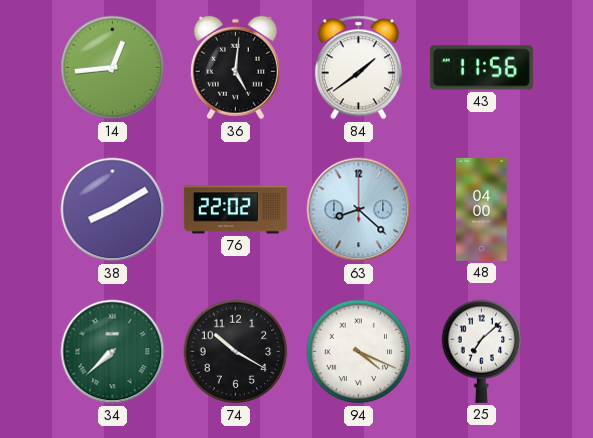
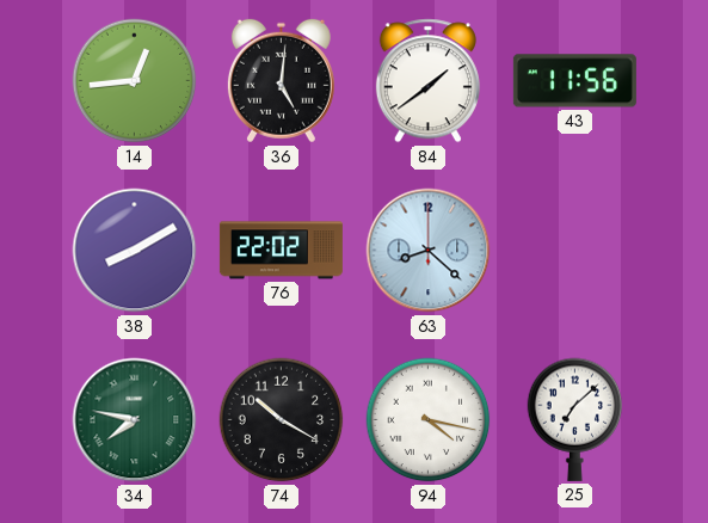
48: 04:00 -> none
34: 7:38 -> 7:47
94: 4:19 -> 4:17
